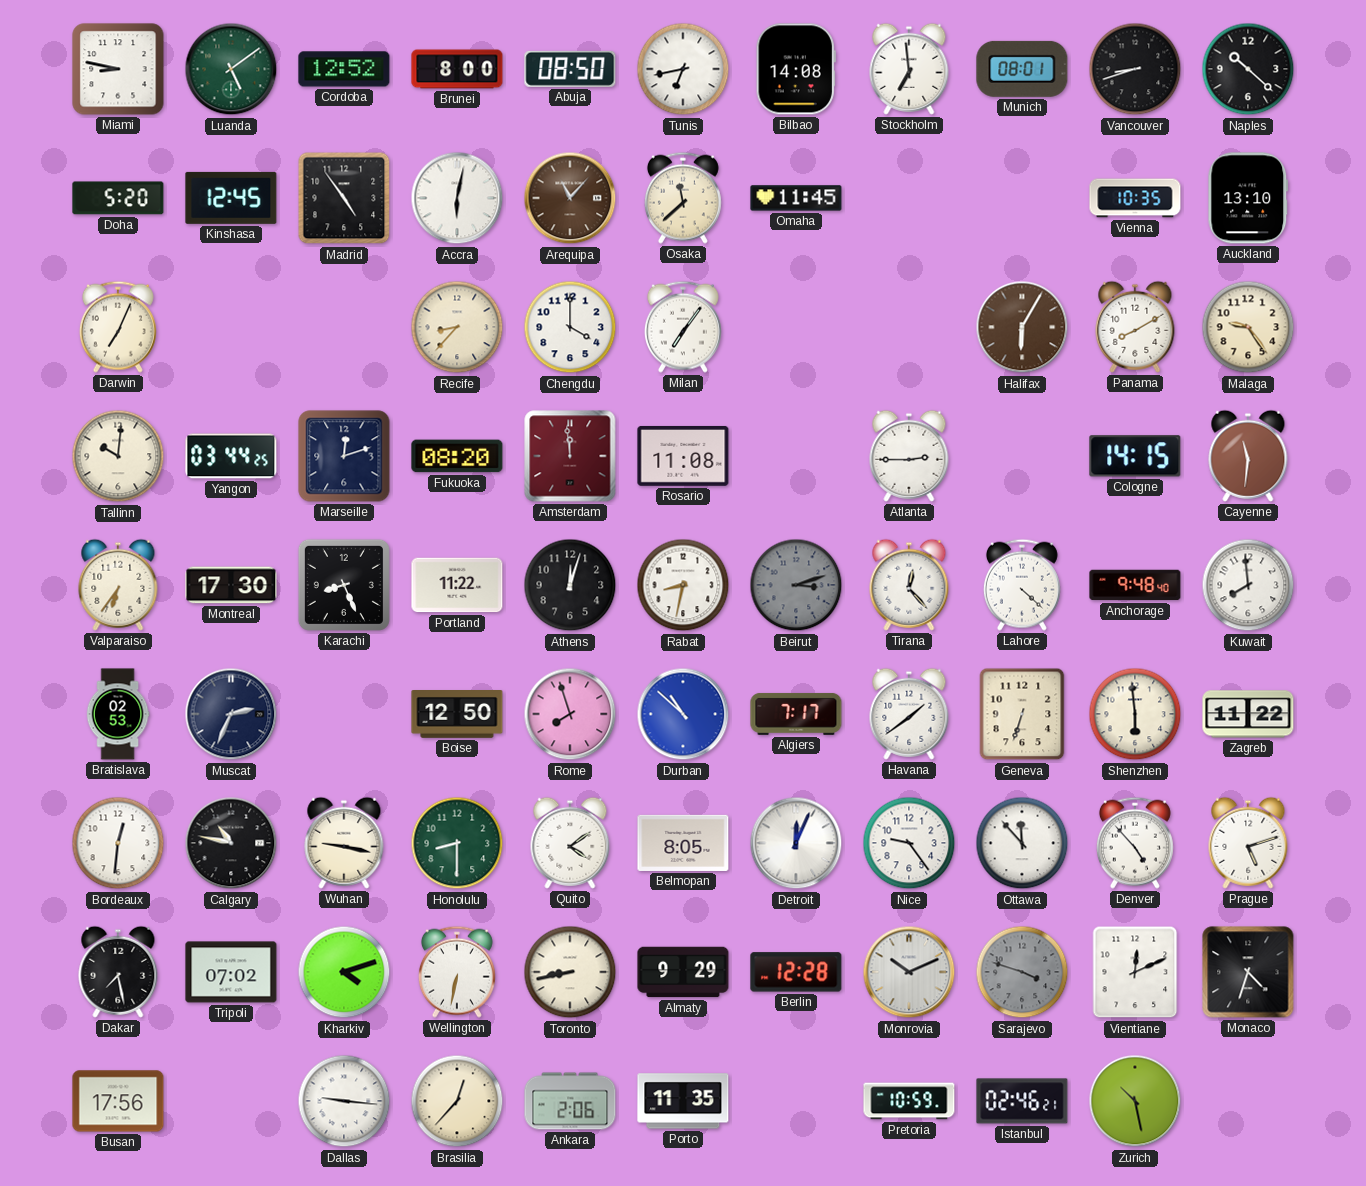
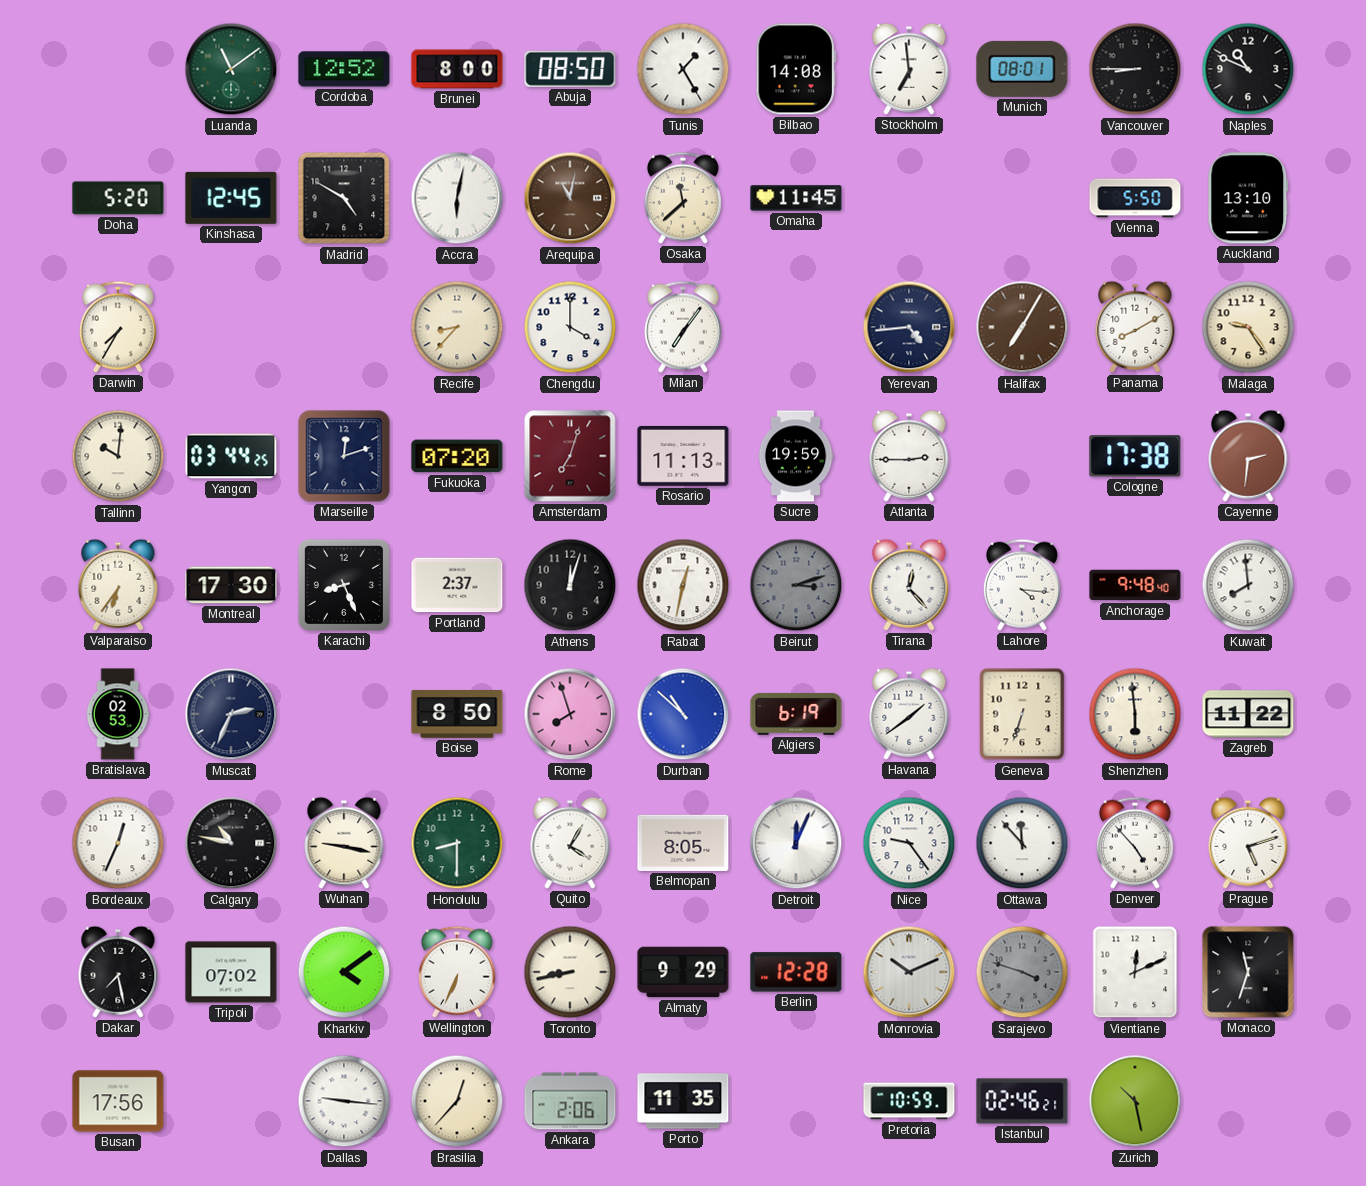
Miami: 8:47 -> none
Luanda: 5:09 -> 11:09
Tunis: 6:43 -> 1:25
Vancouver: 8:42 -> 8:45
Naples: 10:22 -> 10:49
Madrid: 4:54 -> 4:50
Arequipa: 11:07 -> 11:02
Vienna: 10:35 -> 5:50
Darwin: 7:04 -> 7:35
Yerevan: none -> 4:44
Halifax: 6:05 -> 7:05
Fukuoka: 08:20 -> 07:20
Amsterdam: 11:59 -> 7:03
Rosario: 11:08 -> 11:13
Sucre: none -> 19:59
Cologne: 14:15 -> 17:38
Cayenne: 11:31 -> 2:31
Portland: 11:22 -> 2:37
Rabat: 8:32 -> 12:32
Lahore: 4:22 -> 4:16
Boise: 12:50 -> 8:50
Algiers: 7:17 -> 6:19
Bordeaux: 12:31 -> 12:34
Quito: 4:09 -> 4:05
Kharkiv: 4:12 -> 4:09
Wellington: 6:32 -> 6:34
Monaco: 4:33 -> 11:33
